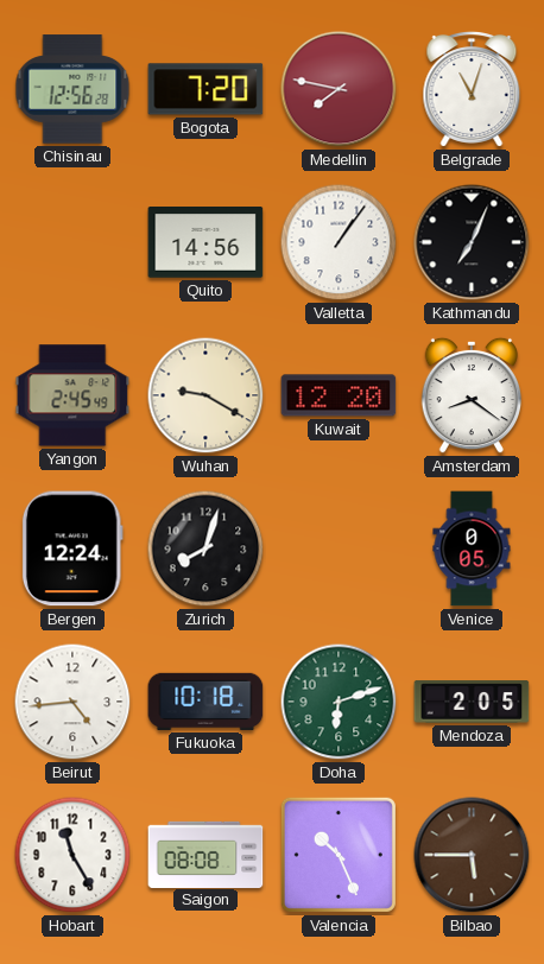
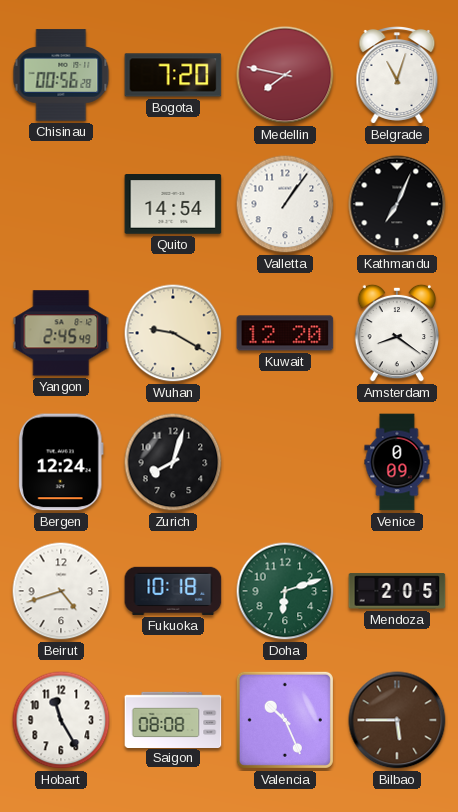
Chisinau: 12:56 -> 00:56
Quito: 14:56 -> 14:54
Venice: 0:05 -> 0:09
Beirut: 4:44 -> 4:42
